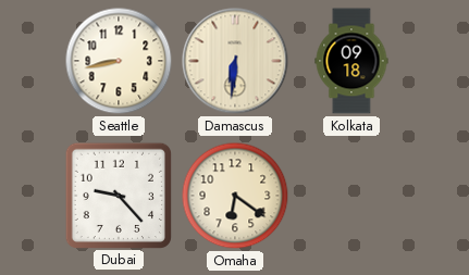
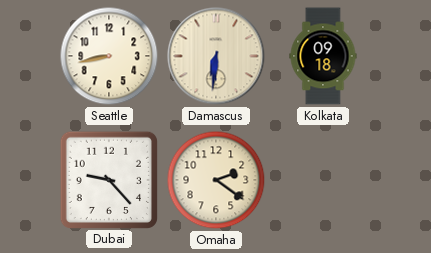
Omaha: 6:21 -> 2:21
